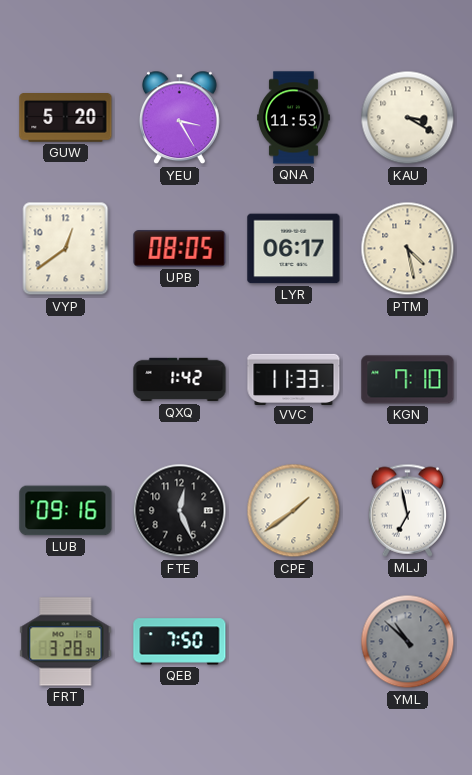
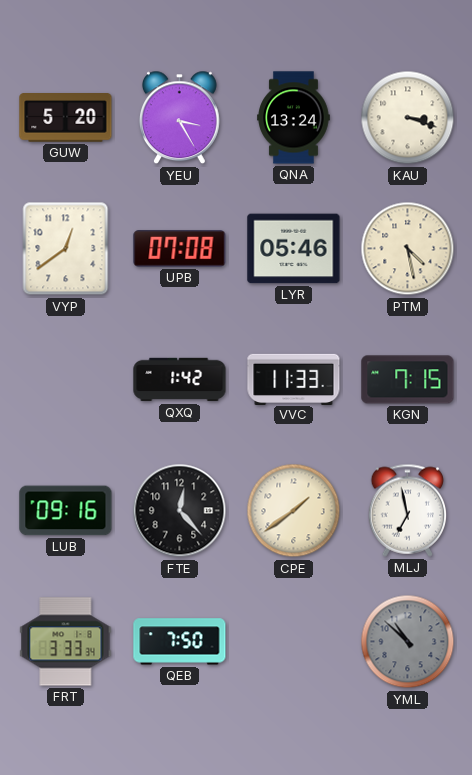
QNA: 11:53 -> 13:24
KAU: 3:20 -> 3:18
UPB: 08:05 -> 07:08
LYR: 06:17 -> 05:46
KGN: 7:10 -> 7:15
FTE: 12:26 -> 12:23
FRT: 3:28 -> 3:33
